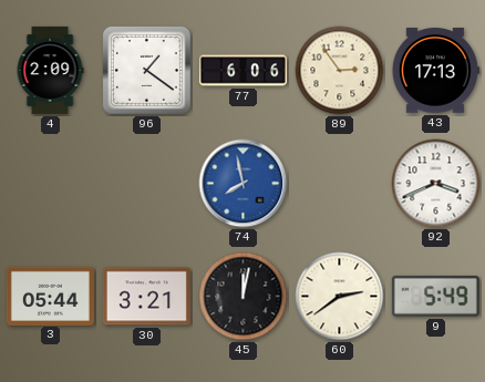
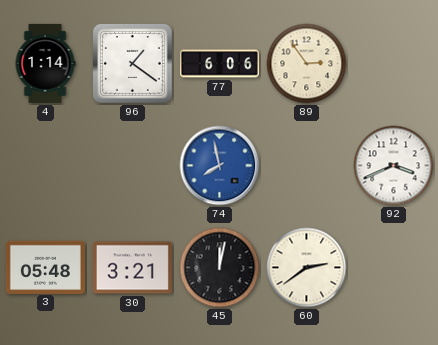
4: 2:09 -> 1:14
43: 17:13 -> none
3: 05:44 -> 05:48
9: 5:49 -> none
